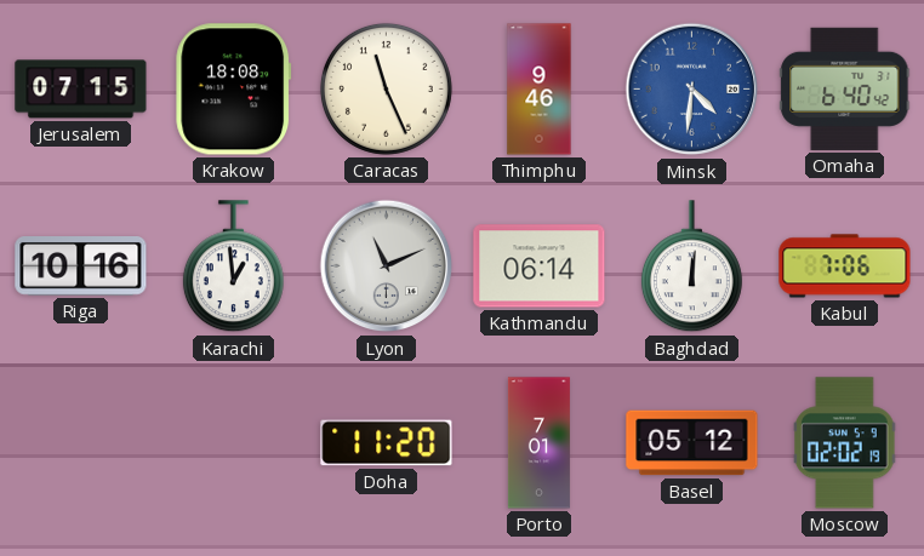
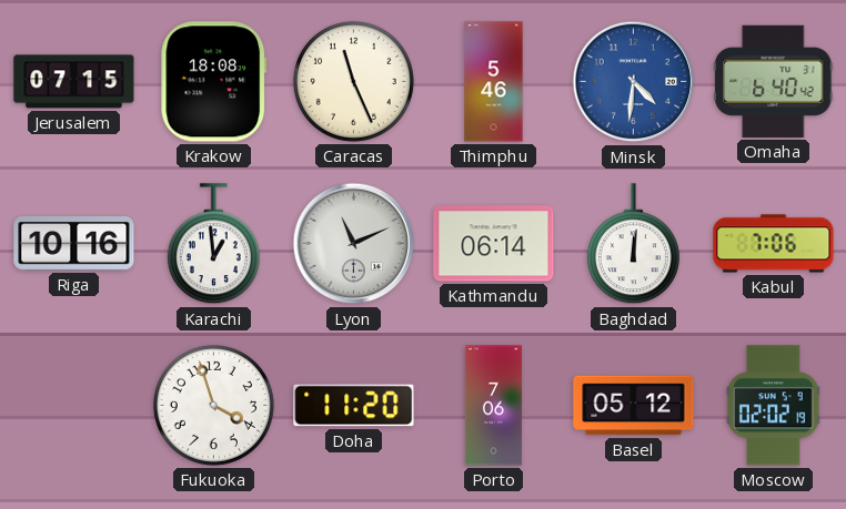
Thimphu: 9:46 -> 5:46
Fukuoka: none -> 3:57
Porto: 7:01 -> 7:06
